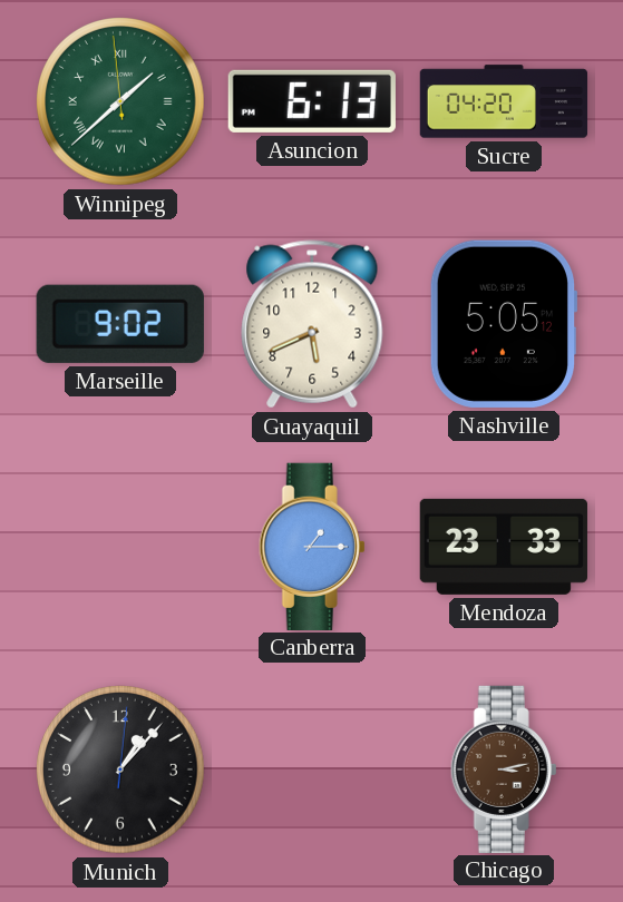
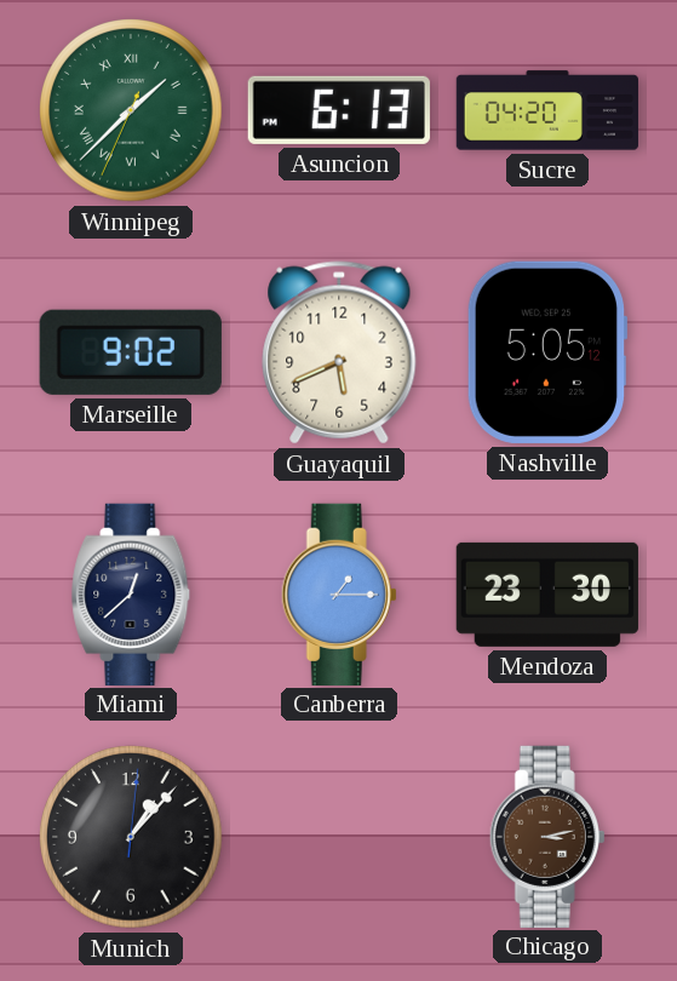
Winnipeg: 1:37:59 -> 1:37:34
Miami: none -> 12:38
Mendoza: 23:33 -> 23:30
